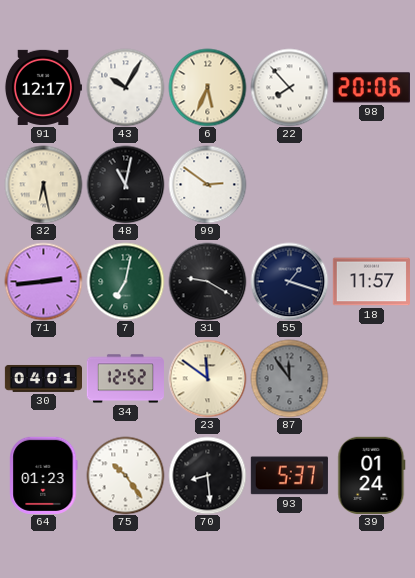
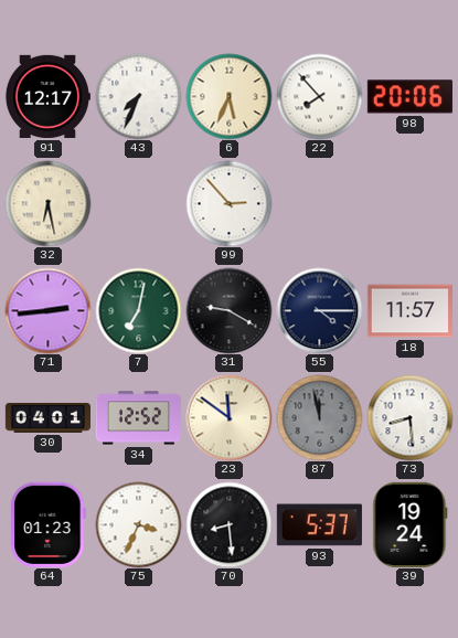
43: 10:05 -> 7:34
48: 11:02 -> none
99: 2:51 -> 2:53
55: 1:18 -> 4:15
87: 11:54 -> 11:58
73: none -> 8:29
75: 10:24 -> 3:34
39: 01:24 -> 19:24
